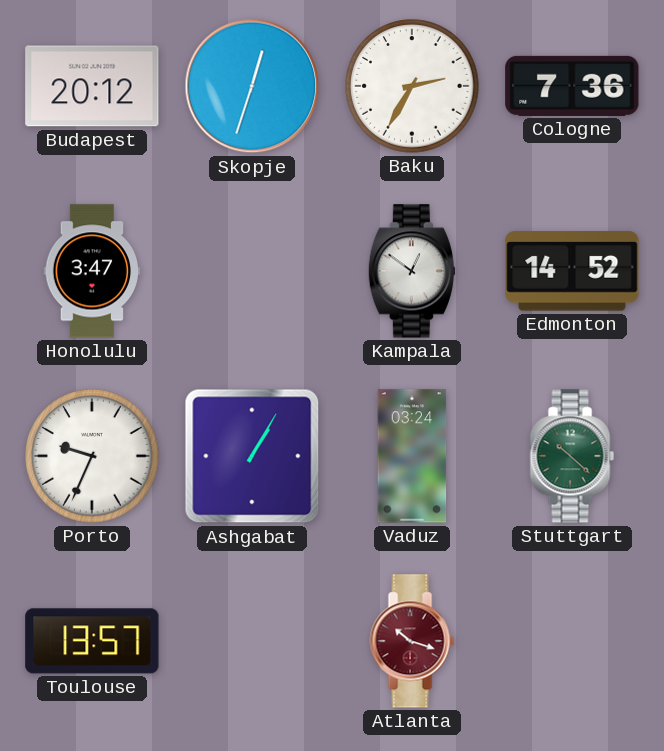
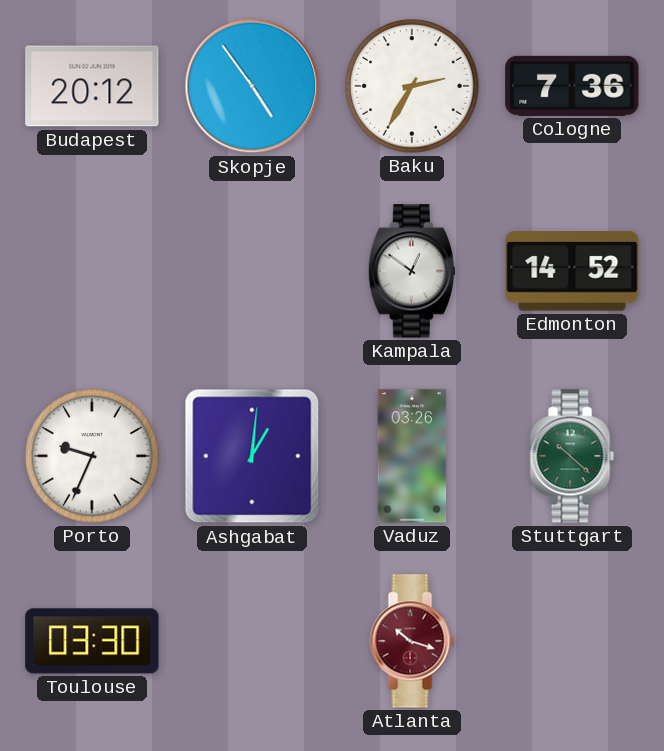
Skopje: 12:33 -> 4:54
Honolulu: 3:47 -> none
Ashgabat: 1:05 -> 1:01
Vaduz: 03:24 -> 03:26
Toulouse: 13:57 -> 03:30
